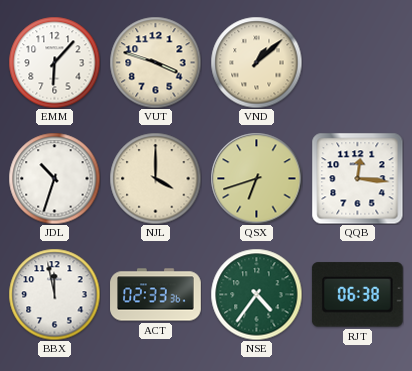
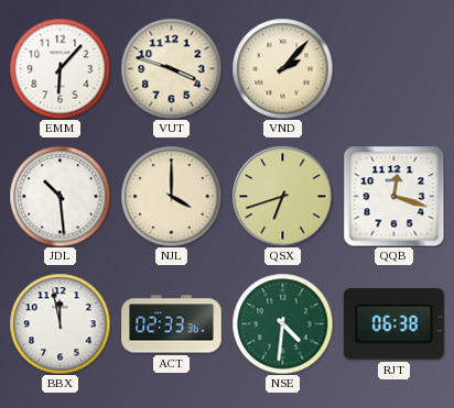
VND: 1:08 -> 2:07
JDL: 10:33 -> 10:29
QQB: 12:16 -> 12:18
NSE: 4:36 -> 4:31
